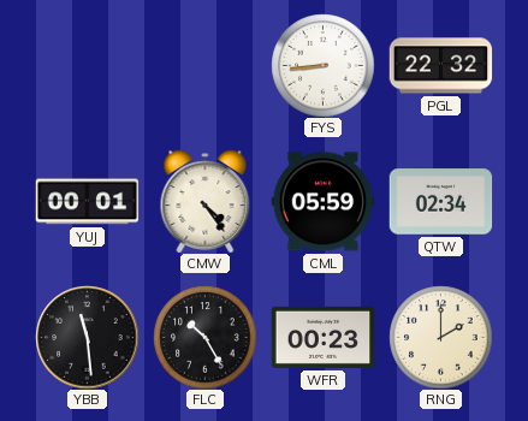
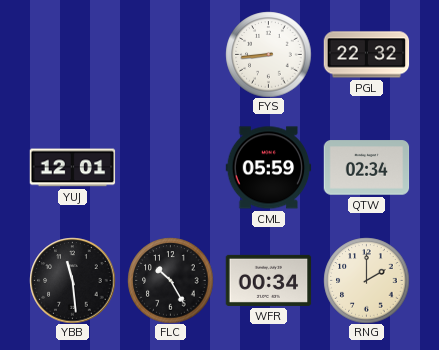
YUJ: 00:01 -> 12:01
CMW: 4:24 -> none
WFR: 00:23 -> 00:34
